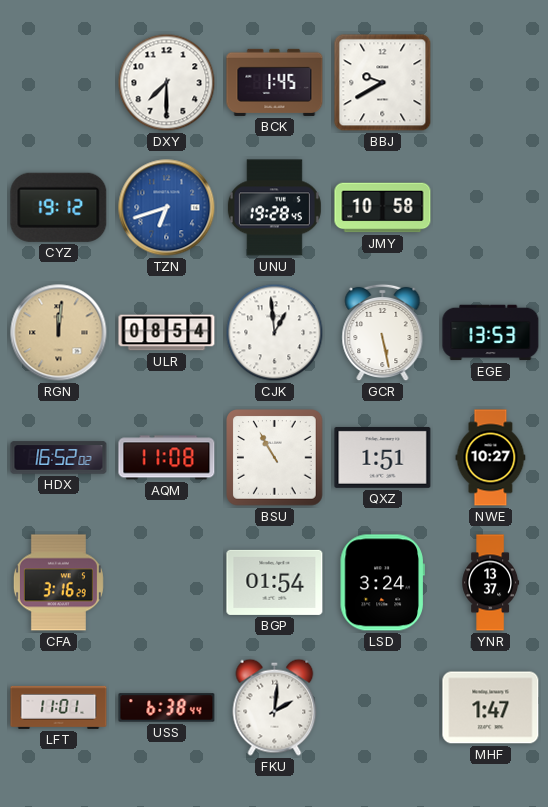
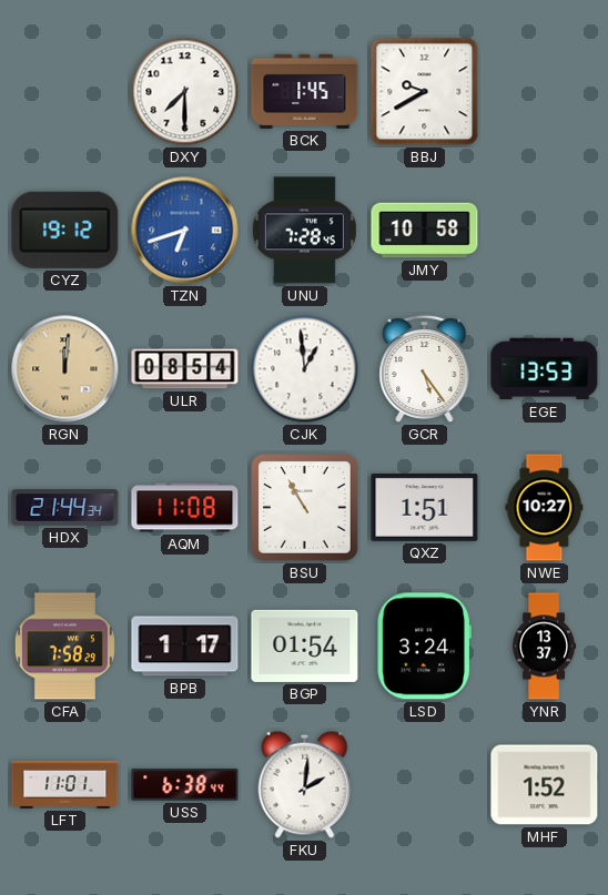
UNU: 19:28 -> 7:28
GCR: 5:28 -> 5:24
HDX: 16:52 -> 21:44
CFA: 3:16 -> 7:58
BPB: none -> 1:17
MHF: 1:47 -> 1:52
